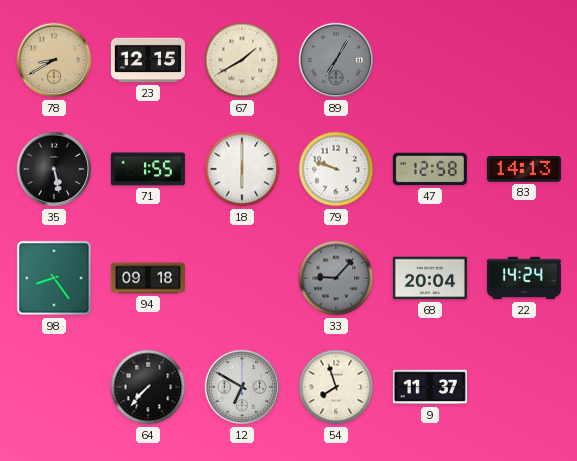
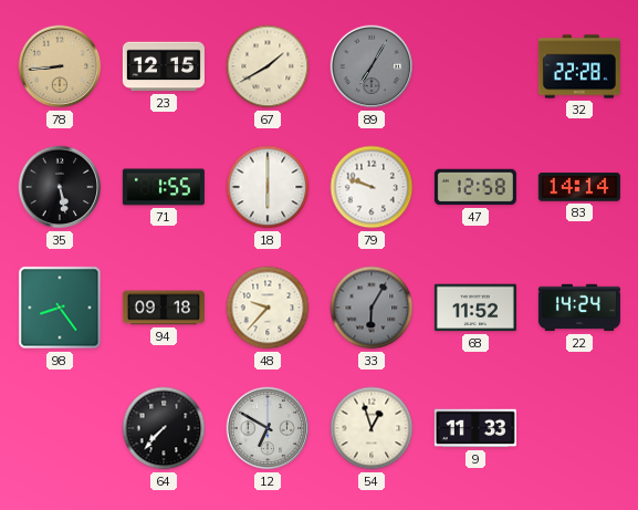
78: 8:40 -> 8:44
32: none -> 22:28
83: 14:13 -> 14:14
48: none -> 9:37
33: 9:07 -> 6:05
68: 20:04 -> 11:52
54: 7:57 -> 12:57
9: 11:37 -> 11:33
